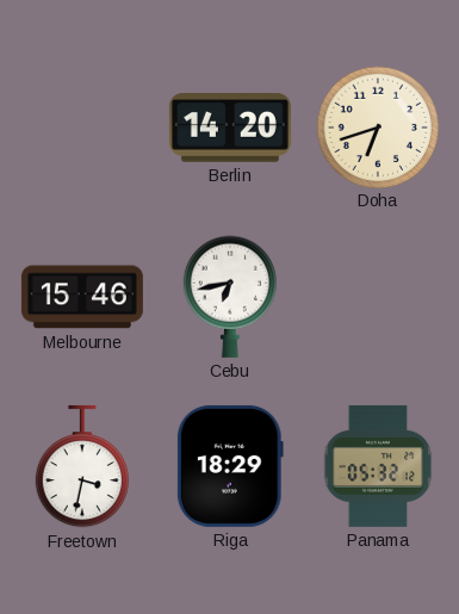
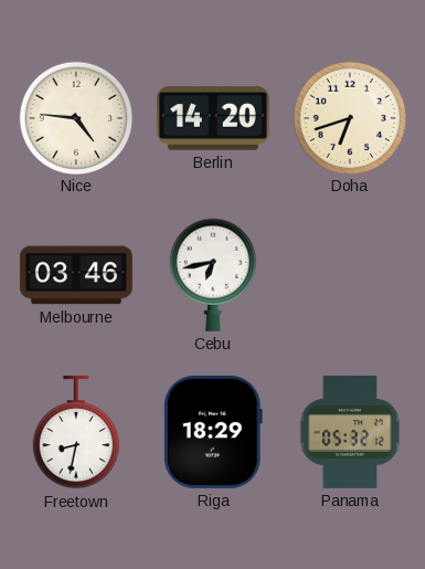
Nice: none -> 4:46
Melbourne: 15:46 -> 03:46
Freetown: 3:32 -> 8:32
